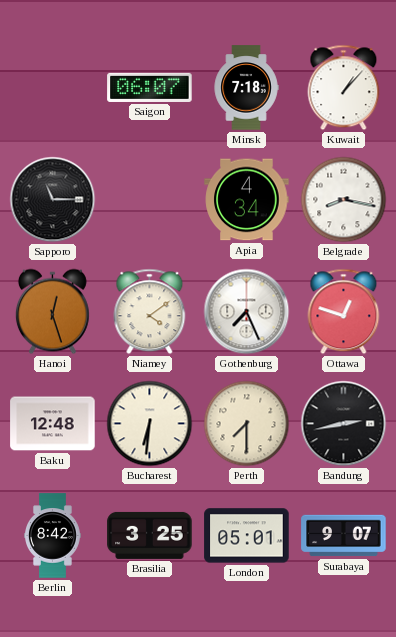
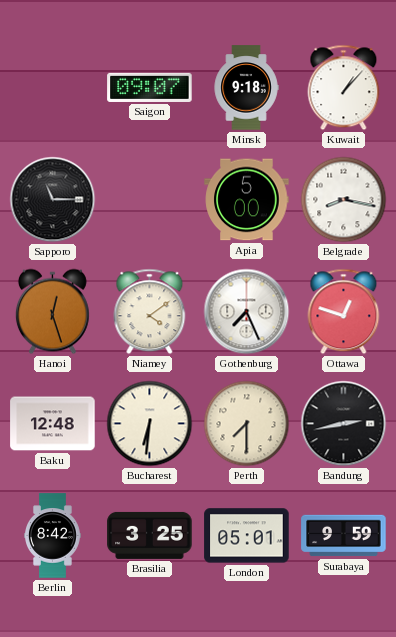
Saigon: 06:07 -> 09:07
Minsk: 7:18 -> 9:18
Apia: 4:34 -> 5:00
Surabaya: 9:07 -> 9:59
